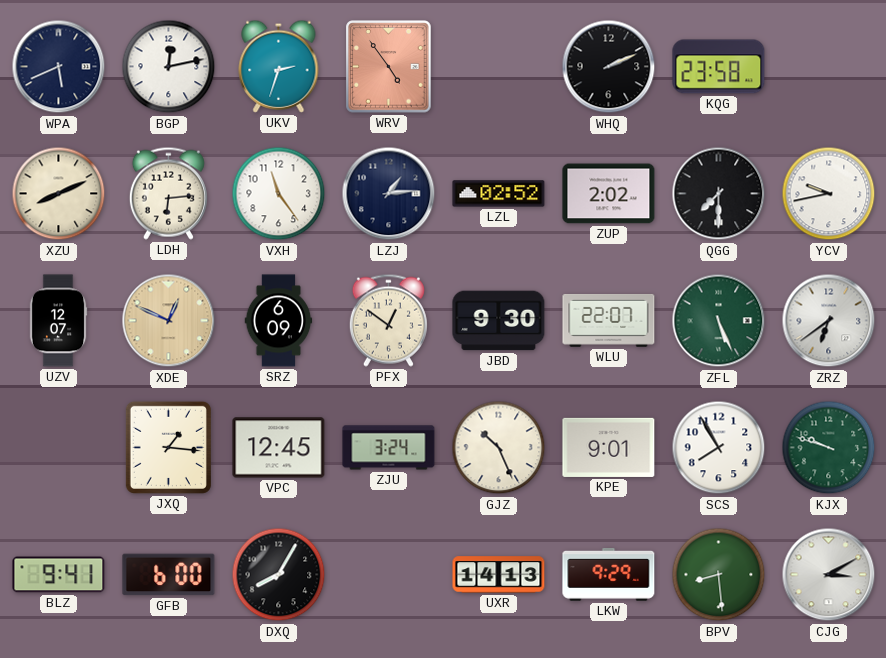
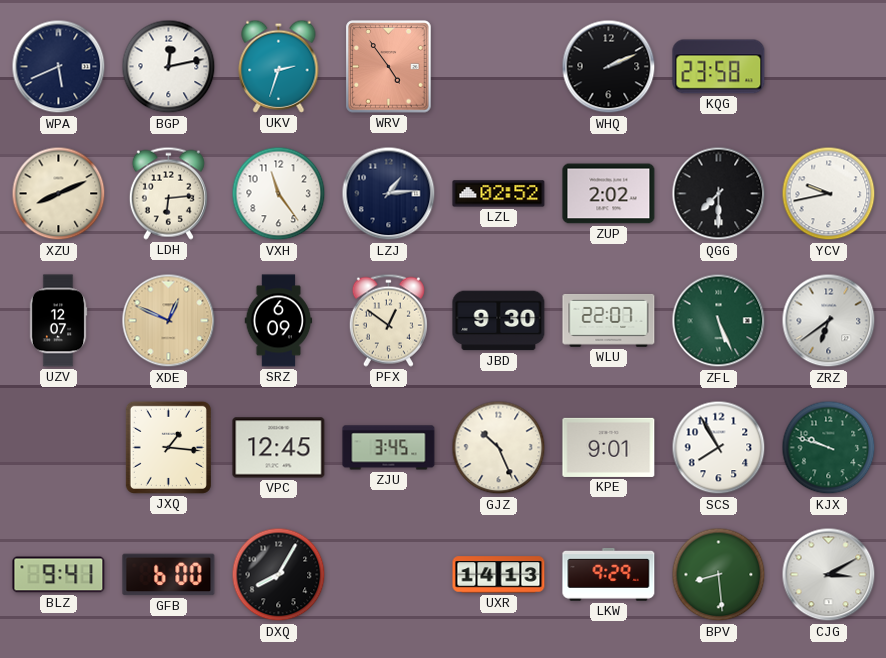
ZJU: 3:24 -> 3:45
